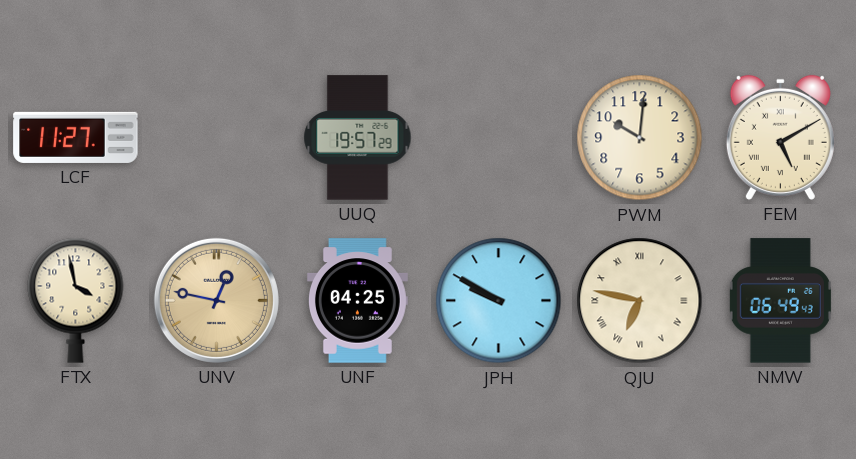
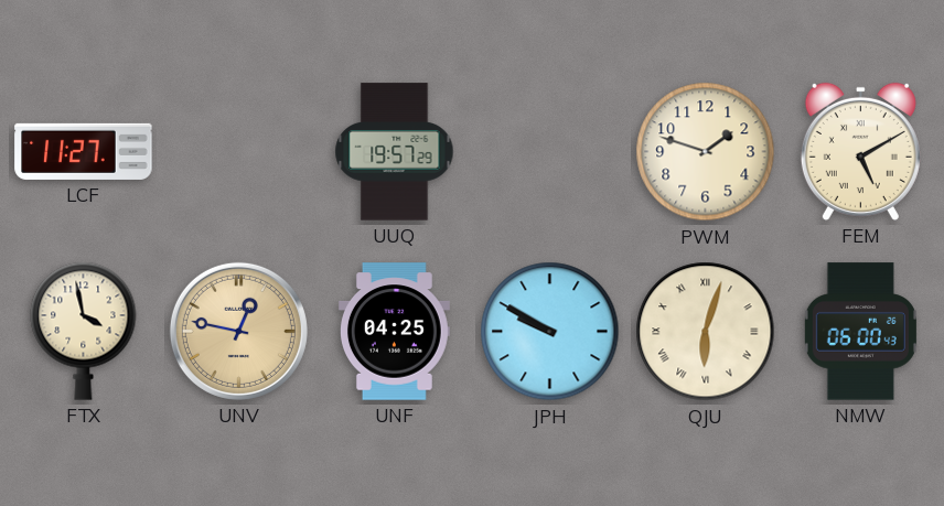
PWM: 10:01 -> 1:48
QJU: 6:47 -> 6:03
NMW: 06:49 -> 06:00
